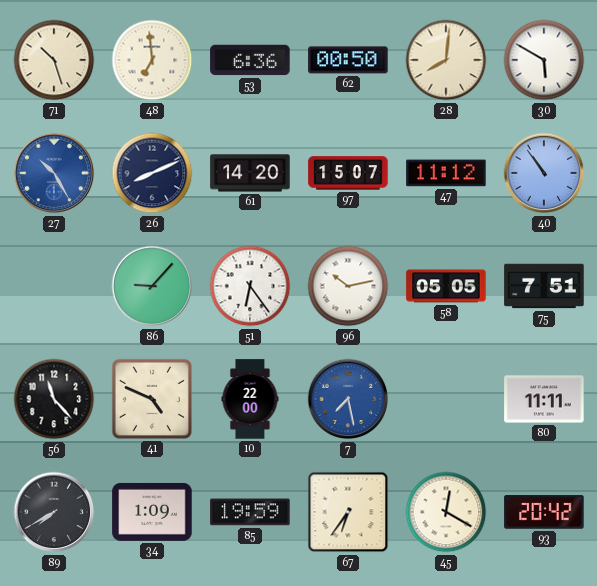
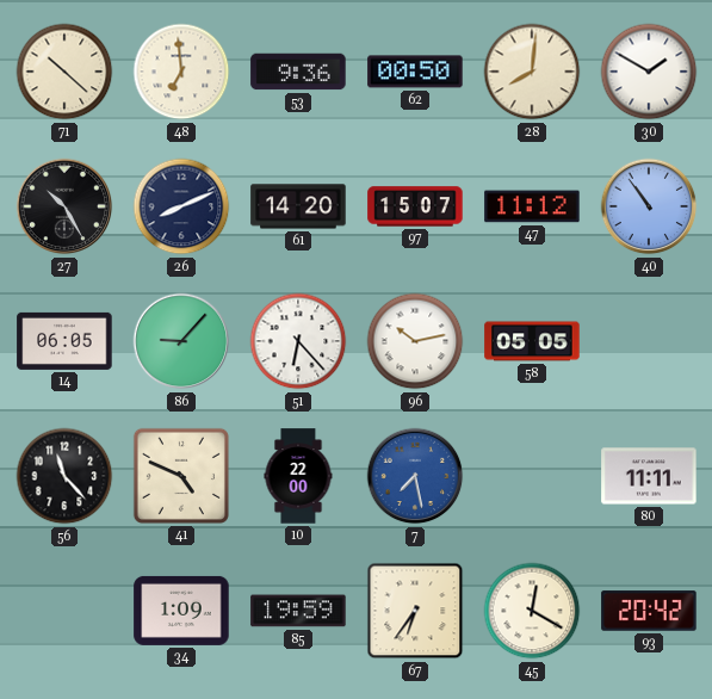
71: 10:27 -> 10:22
53: 6:36 -> 9:36
30: 5:50 -> 1:50
27 dial: blue -> black
14: none -> 06:05
51: 6:24 -> 6:23
75: 7:51 -> none
89: 7:40 -> none
